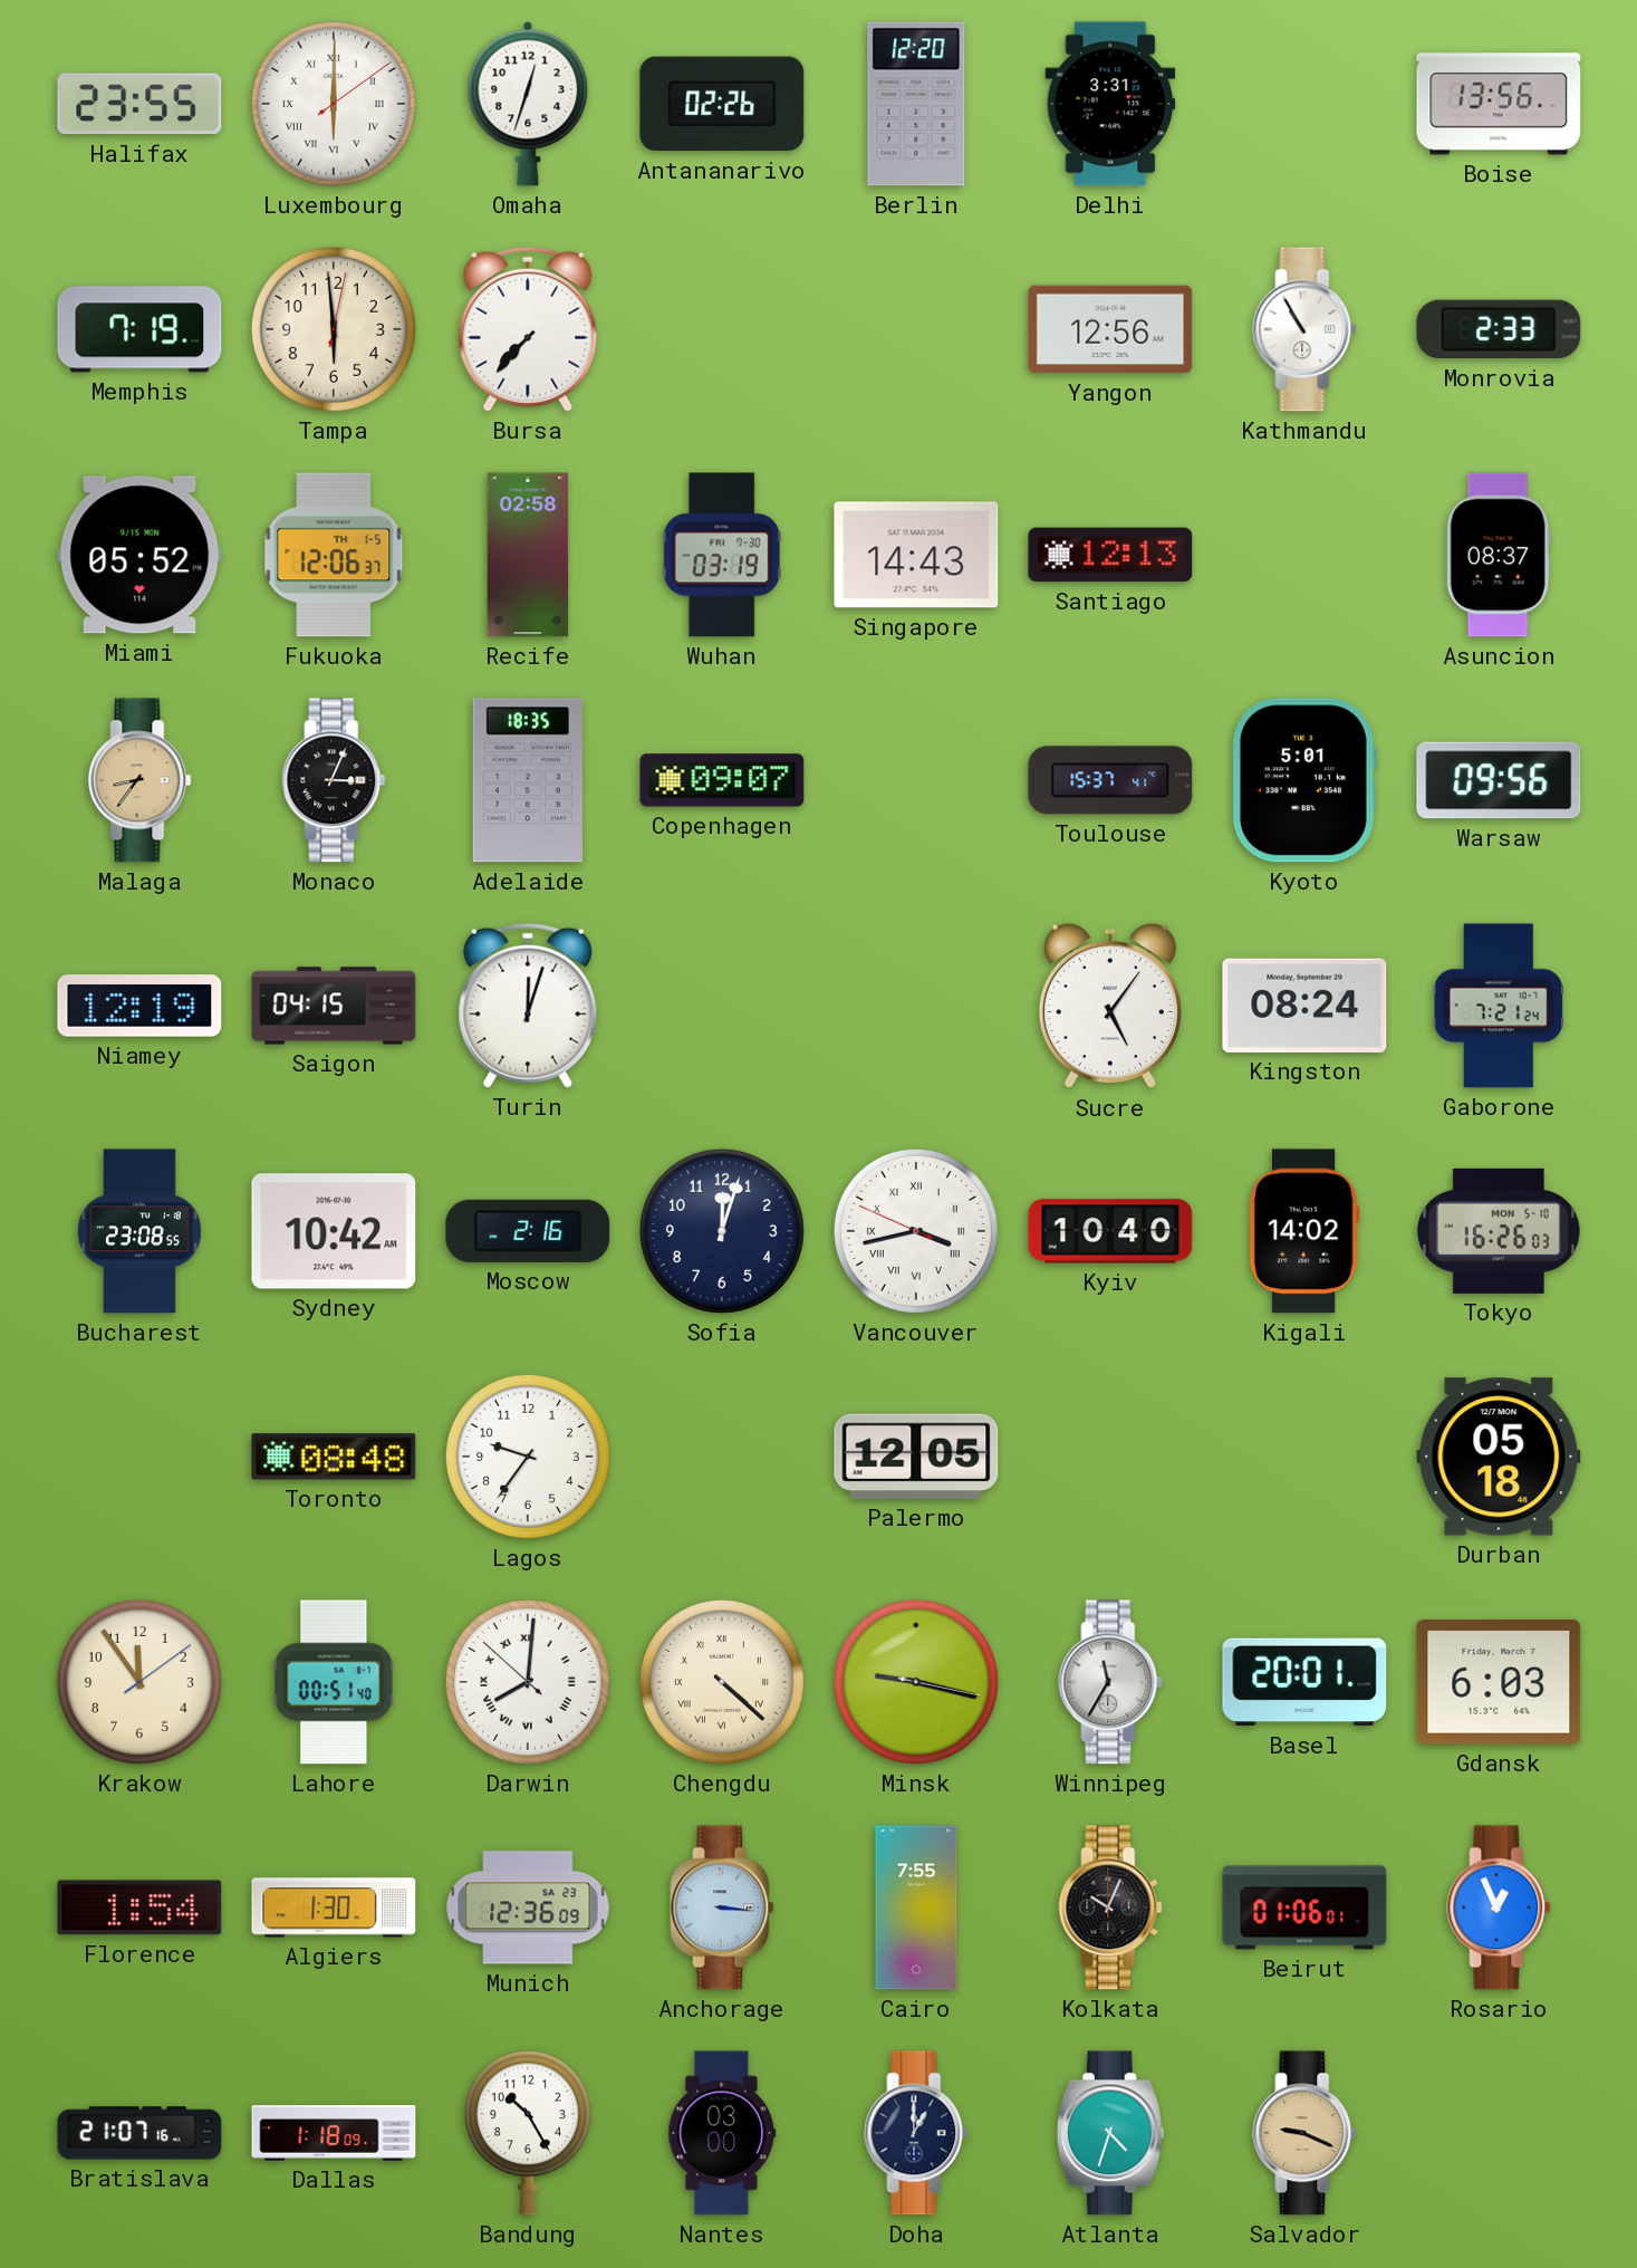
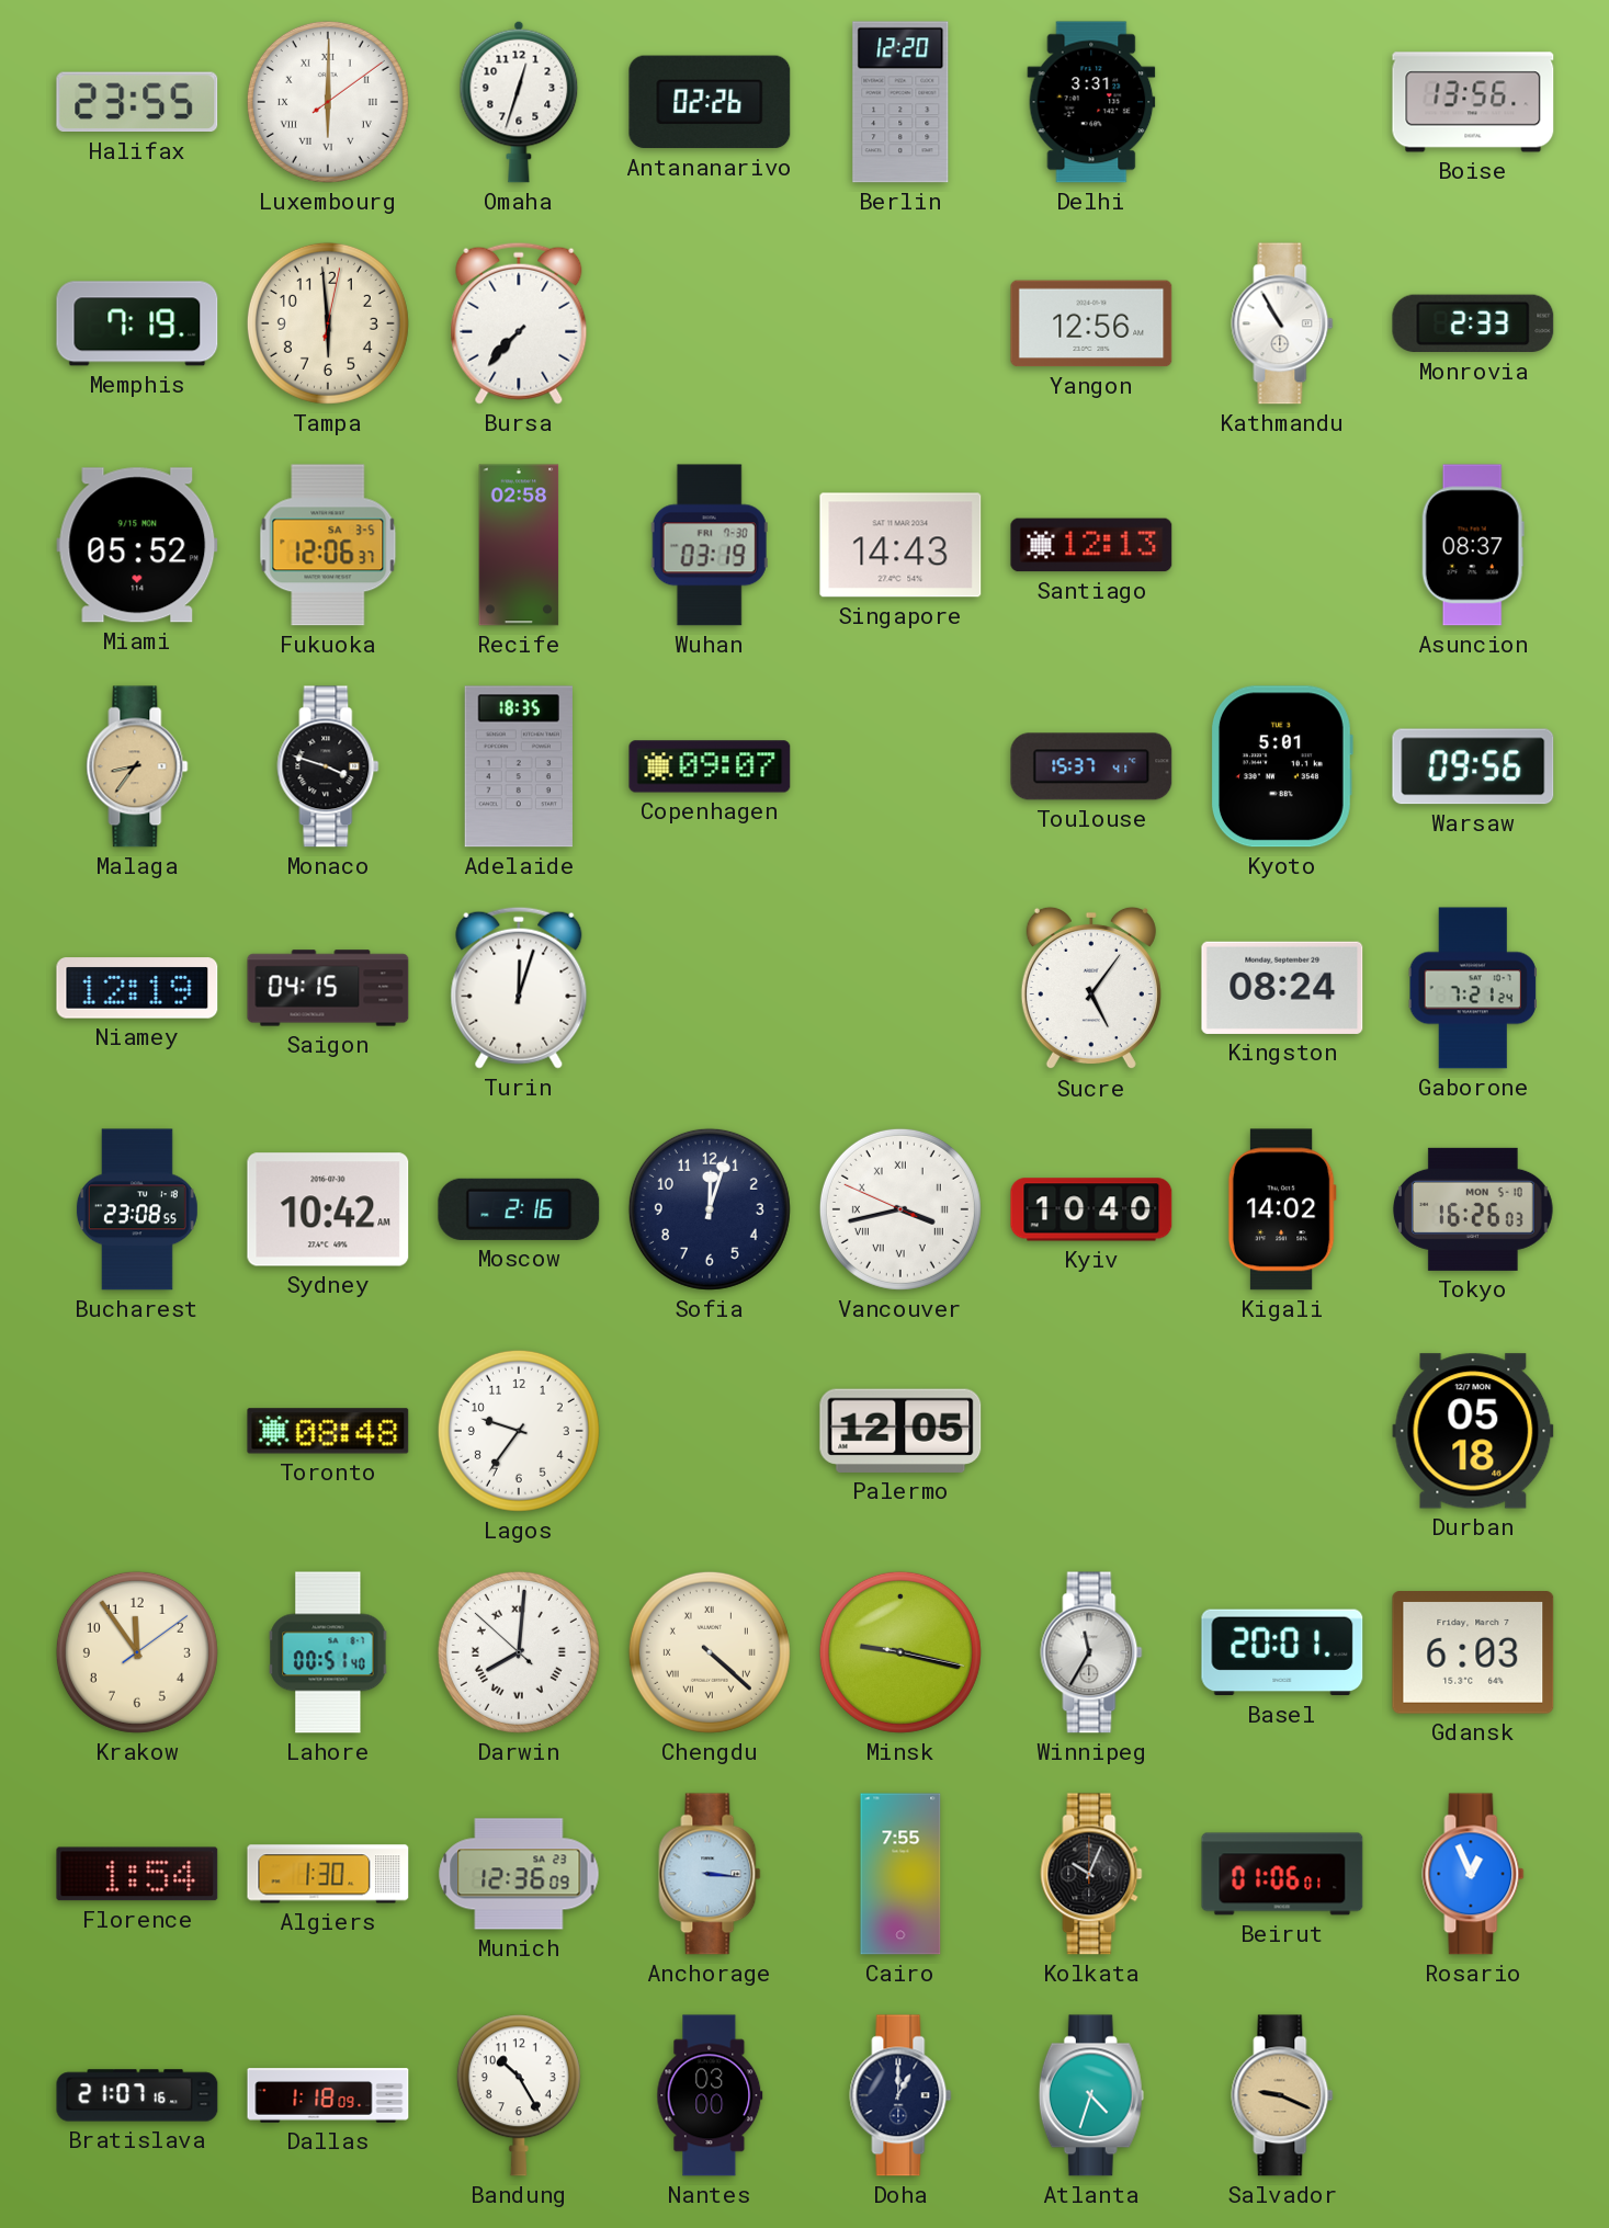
Fukuoka date: TH 1-5 -> SA 3-5
Monaco: 3:04 -> 3:48
